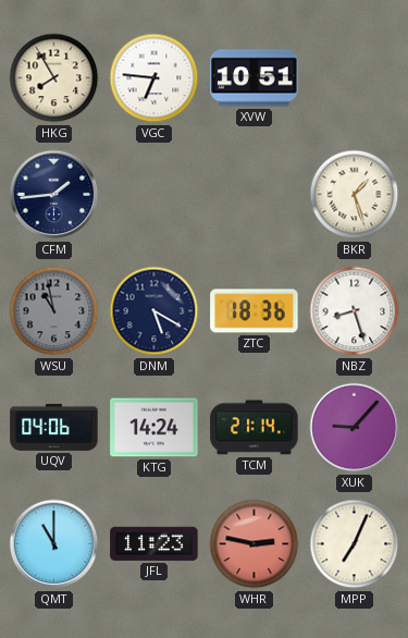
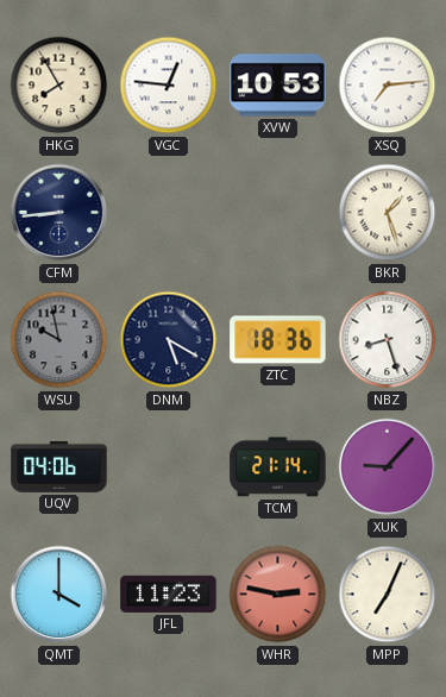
VGC: 6:46 -> 12:46
XVW: 10:51 -> 10:53
XSQ: none -> 7:14
CFM: 1:44 -> 8:44
WSU: 10:58 -> 9:58
KTG: 14:24 -> none
QMT: 11:00 -> 4:00
